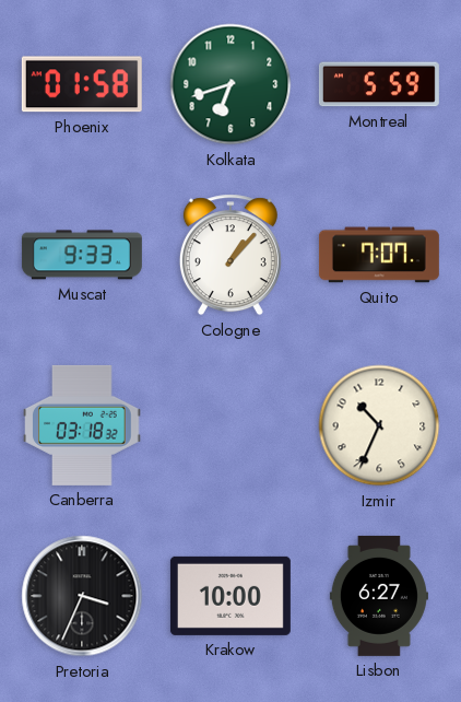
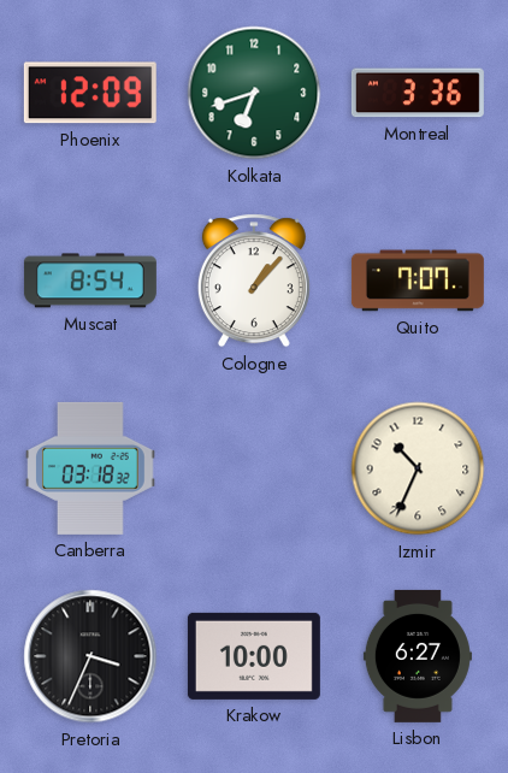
Phoenix: 01:58 -> 12:09
Montreal: 5:59 -> 3:36
Muscat: 9:33 -> 8:54
